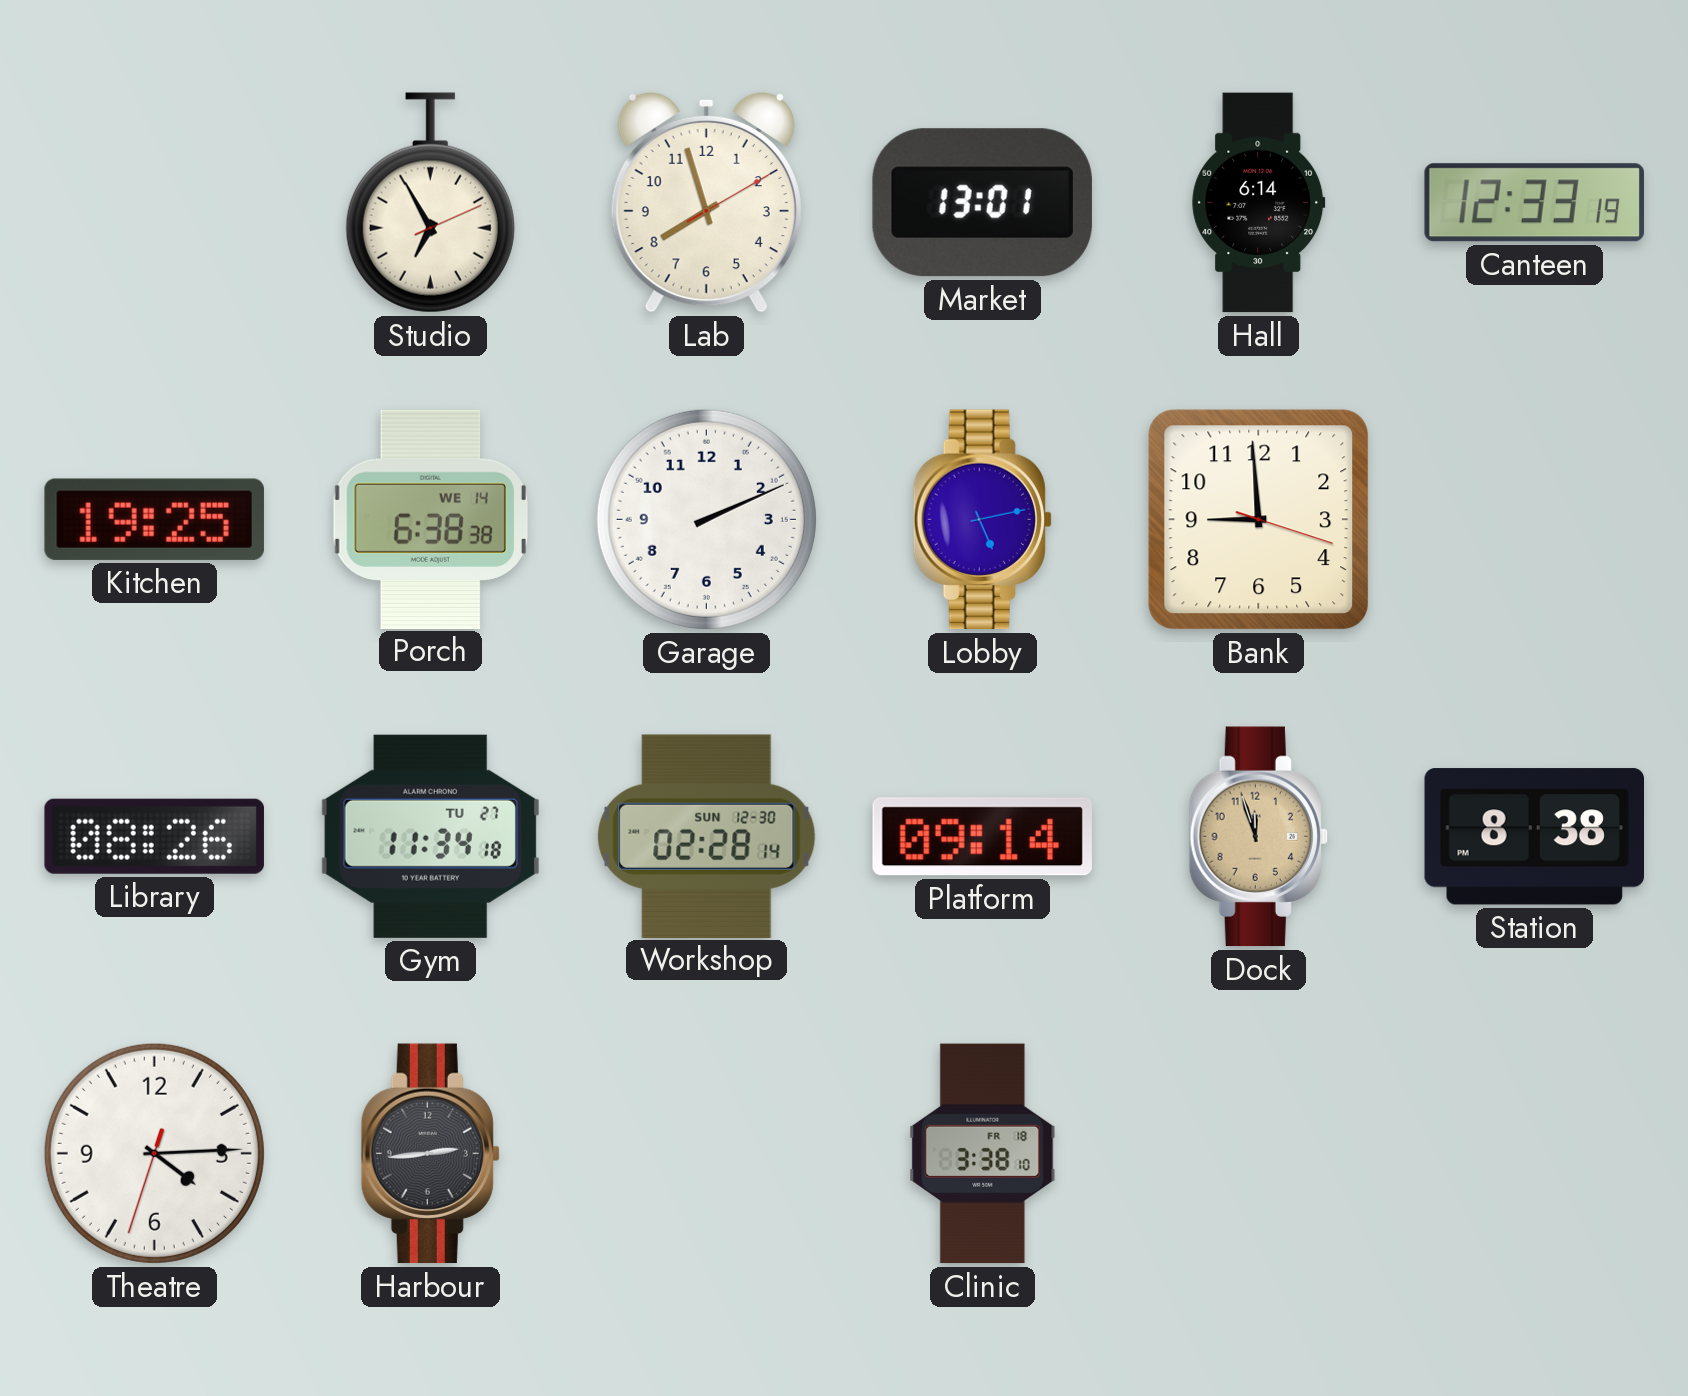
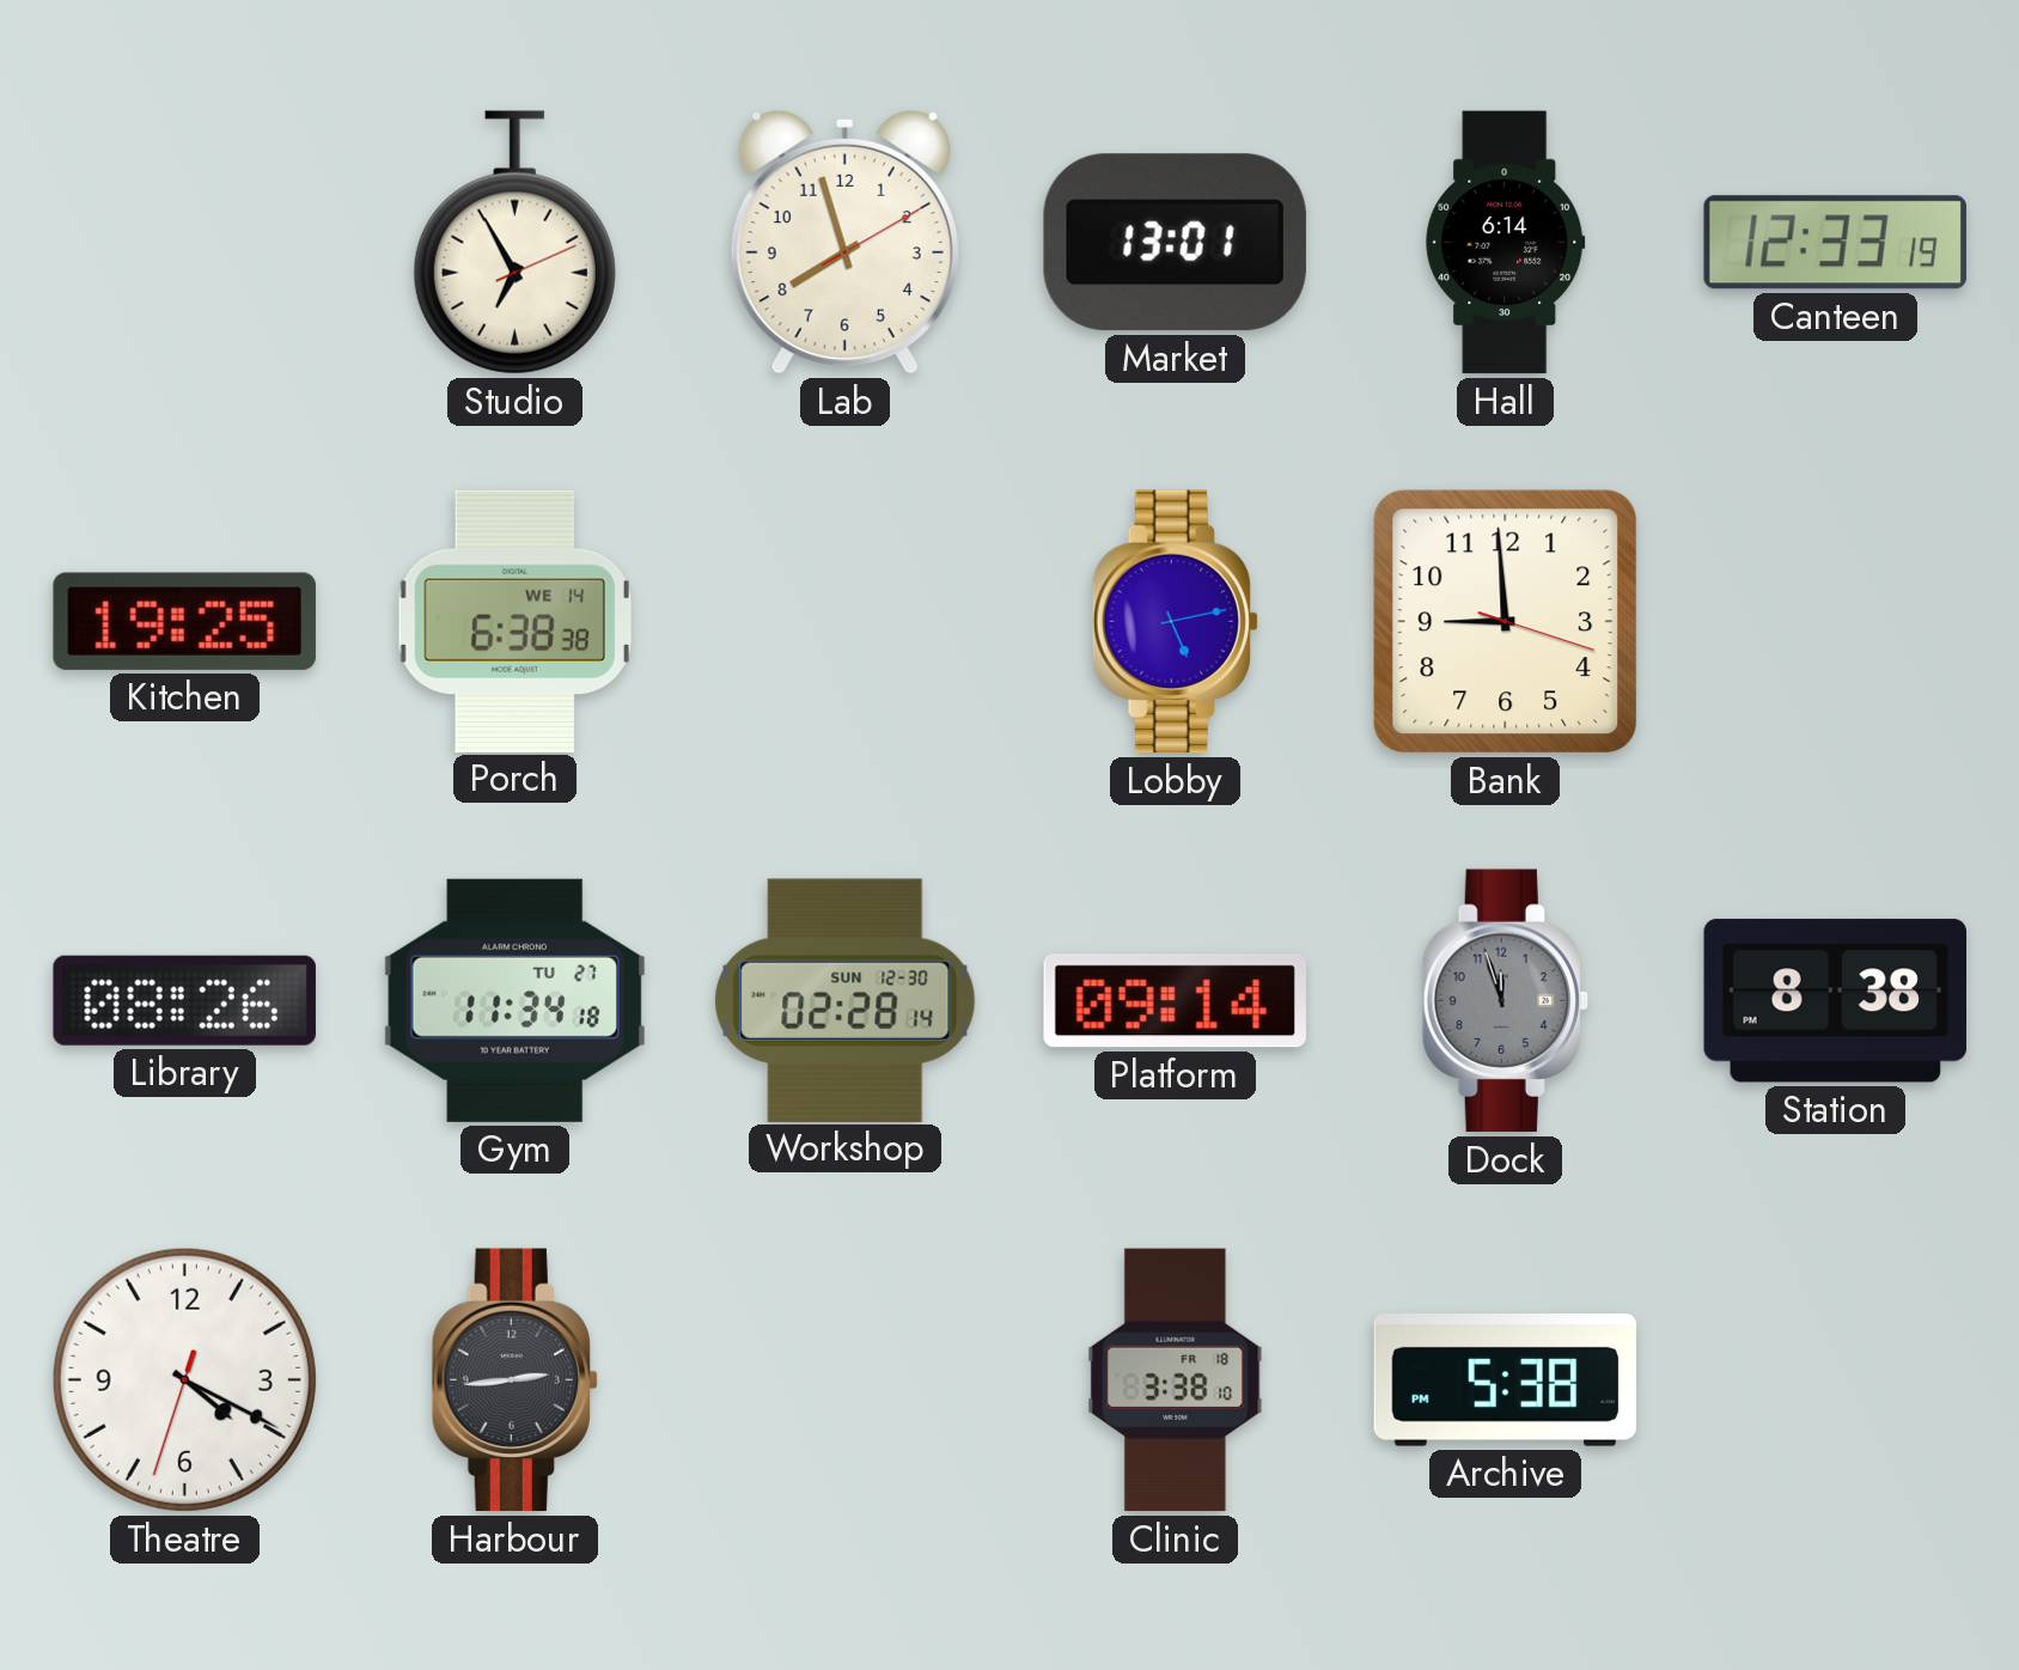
Garage: 2:11 -> none
Dock dial: champagne -> grey
Theatre: 4:14 -> 4:19
Archive: none -> 5:38
